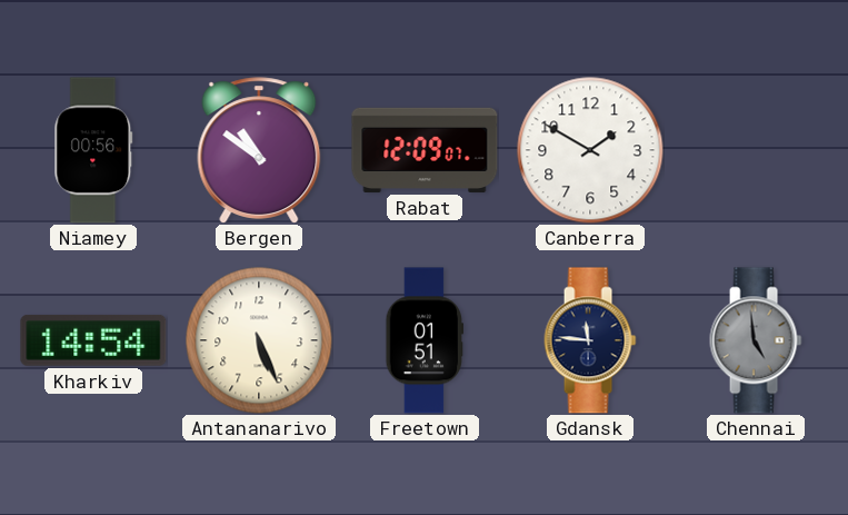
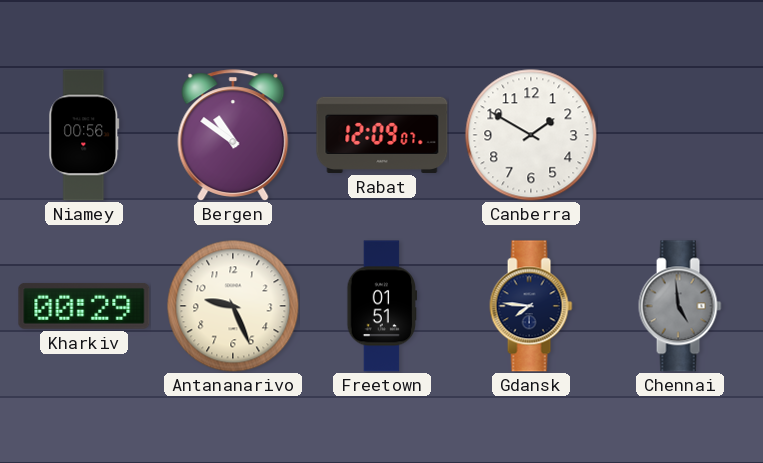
Kharkiv: 14:54 -> 00:29
Antananarivo: 5:26 -> 9:26
Gdansk: 11:46 -> 7:46
